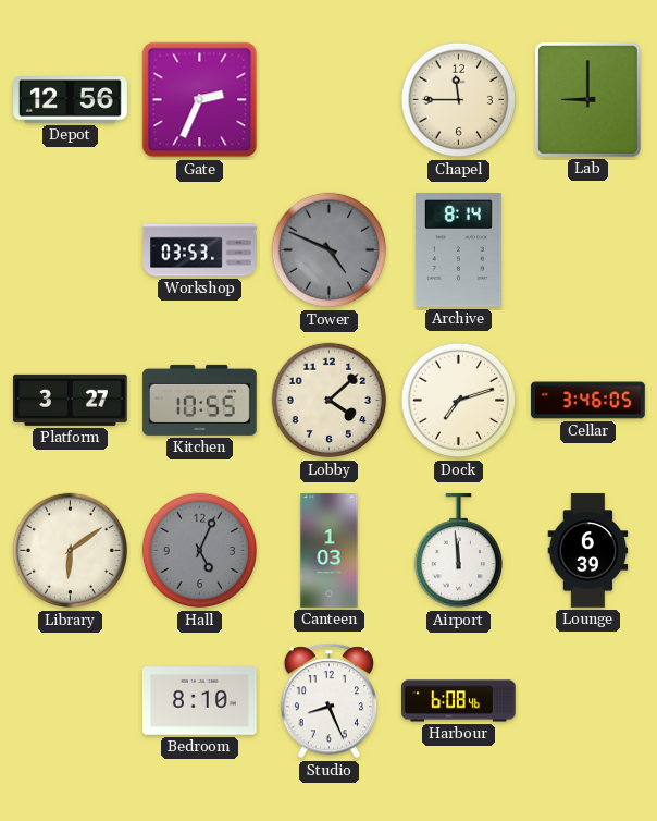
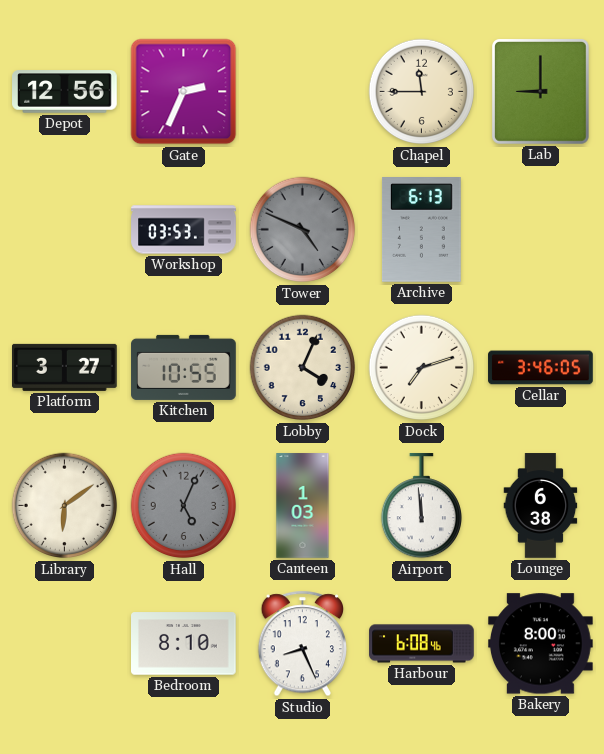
Archive: 8:14 -> 6:13
Lobby: 4:08 -> 4:04
Lounge: 6:39 -> 6:38
Bakery: none -> 8:00
